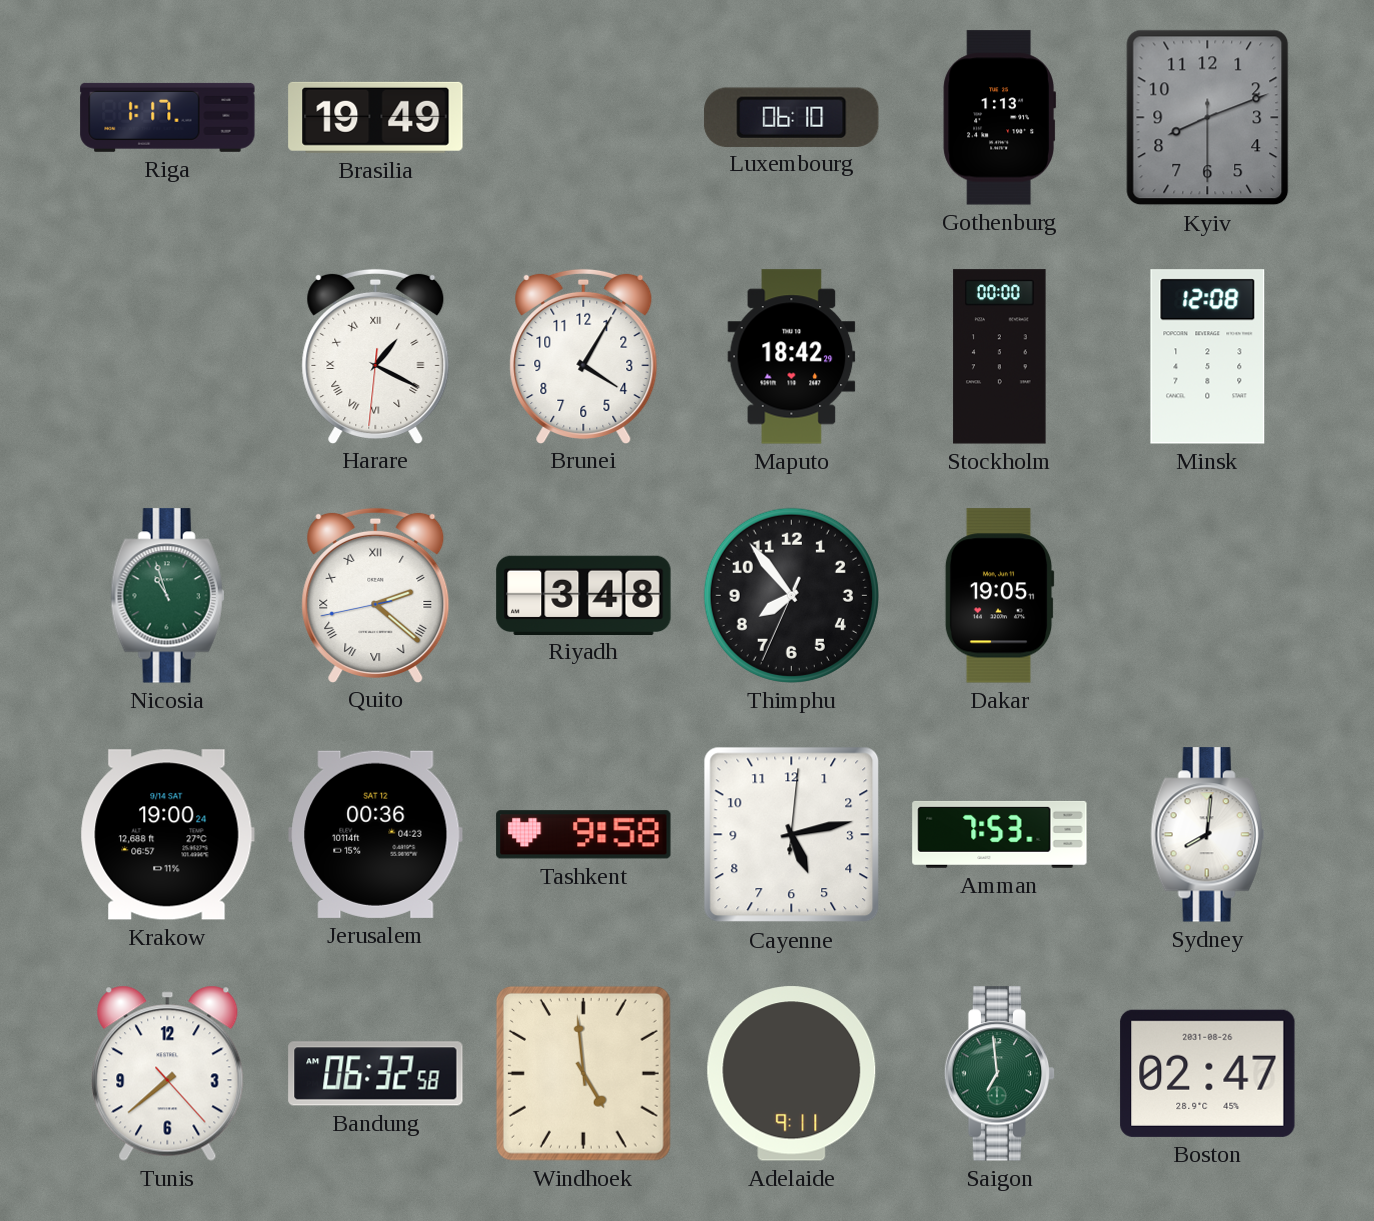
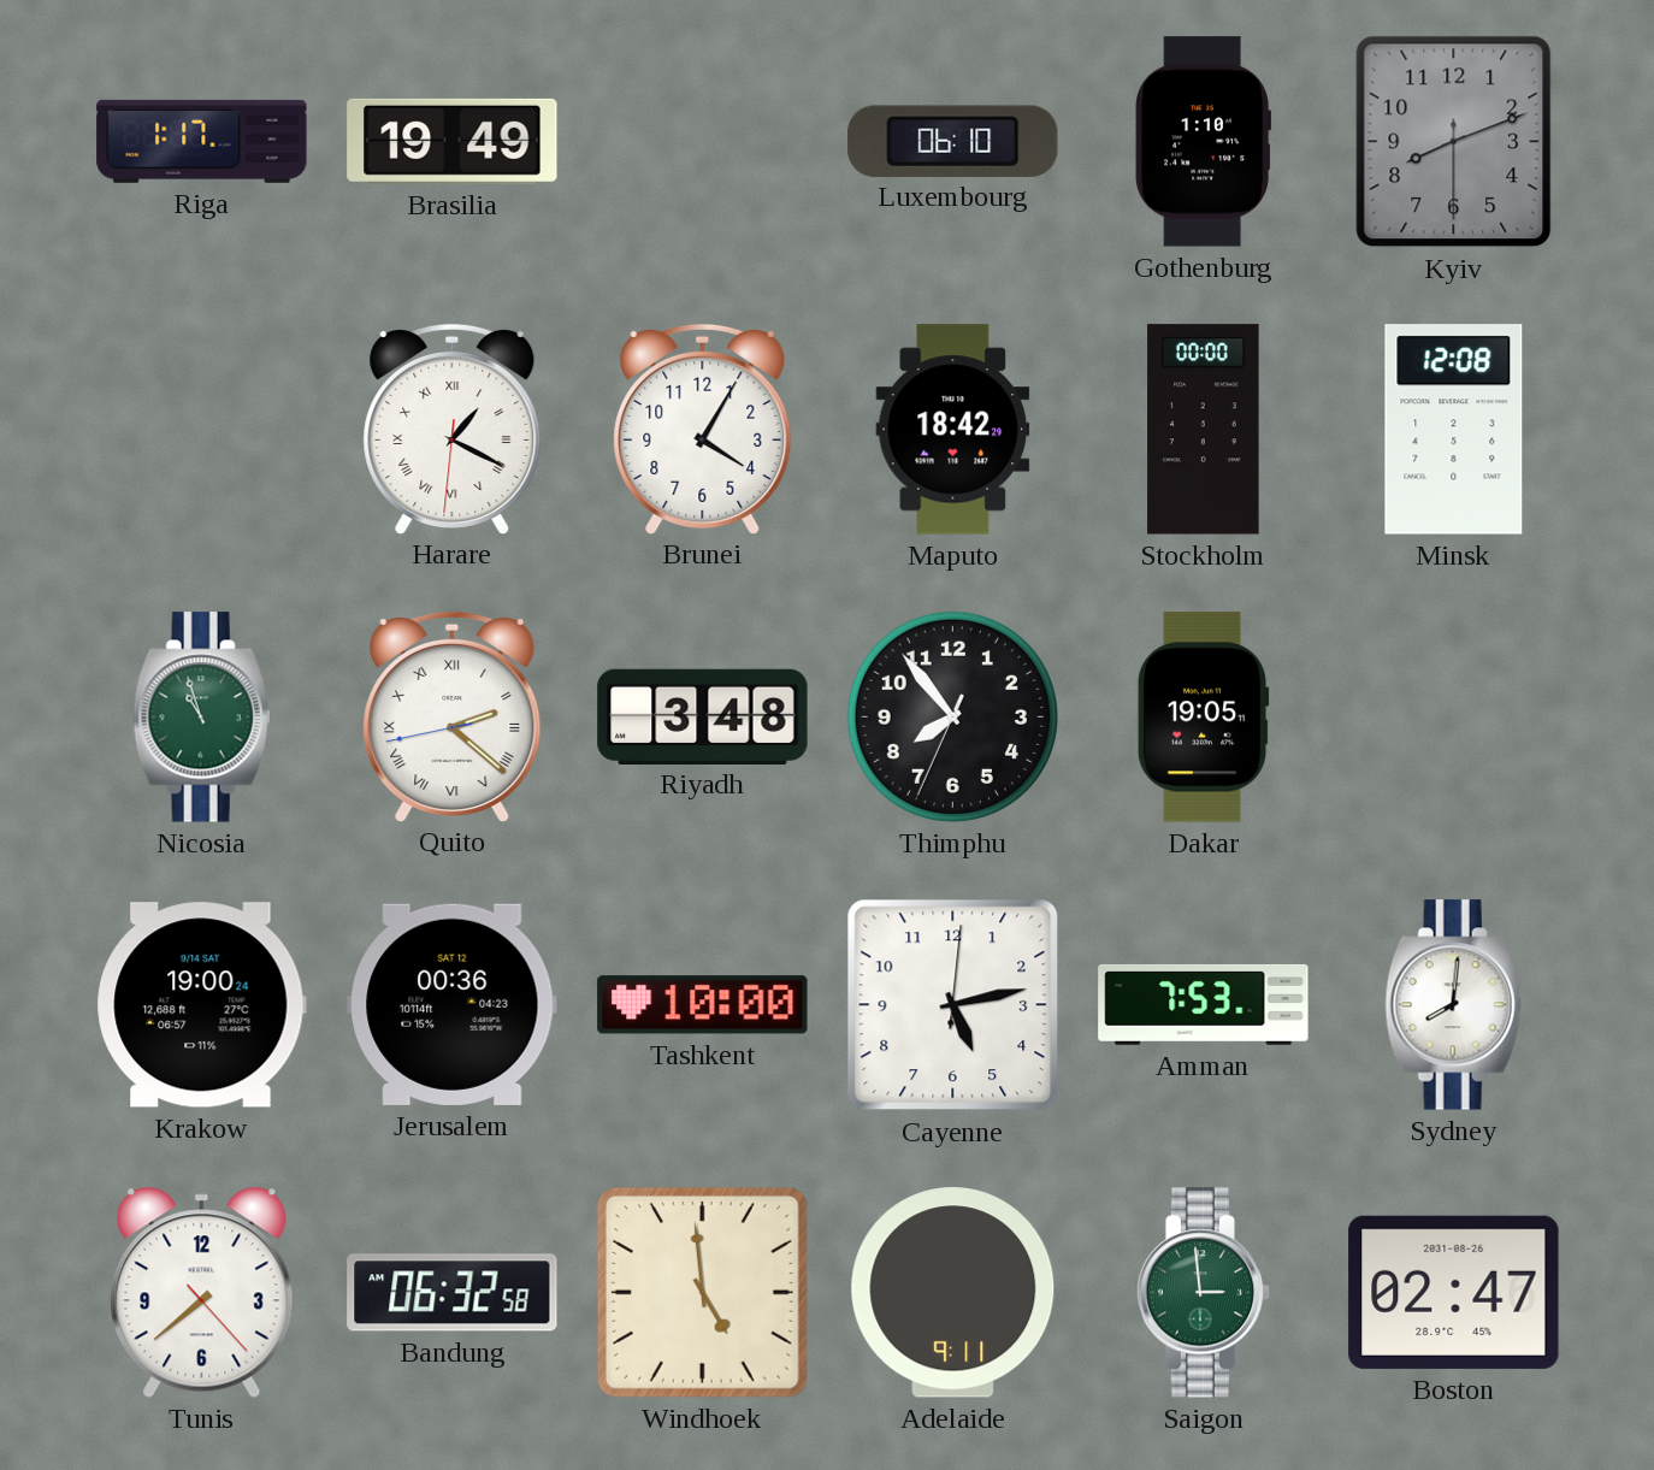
Gothenburg: 1:13 -> 1:10
Tashkent: 9:58 -> 10:00
Saigon: 6:59 -> 2:59
